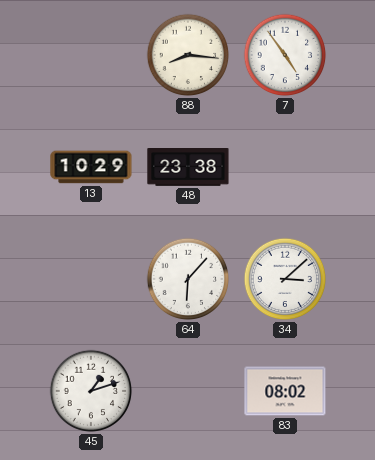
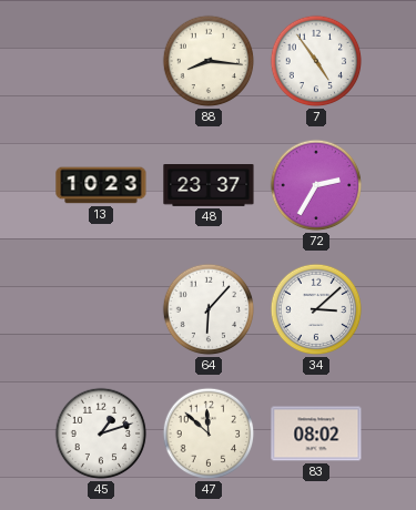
13: 10:29 -> 10:23
48: 23:38 -> 23:37
72: none -> 2:35
47: none -> 11:52
